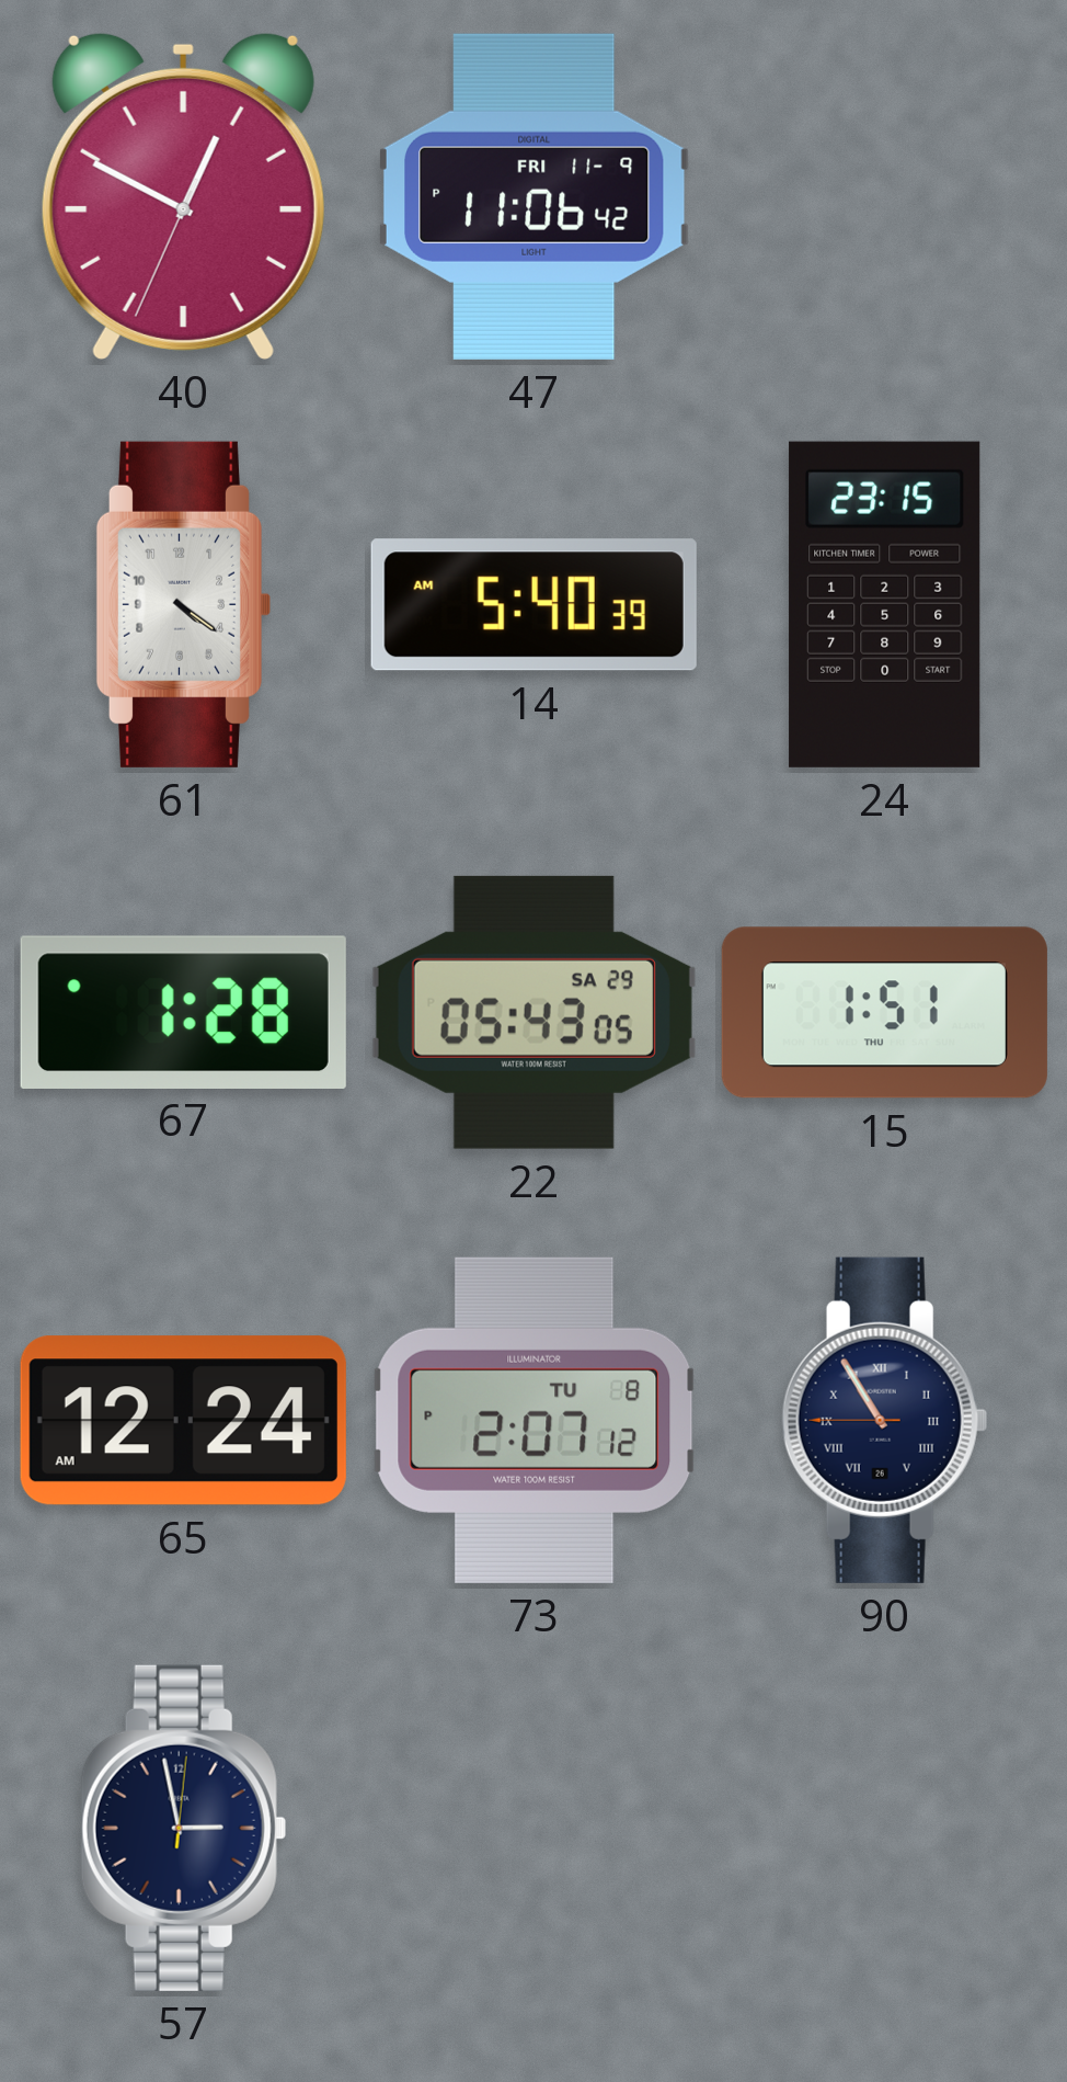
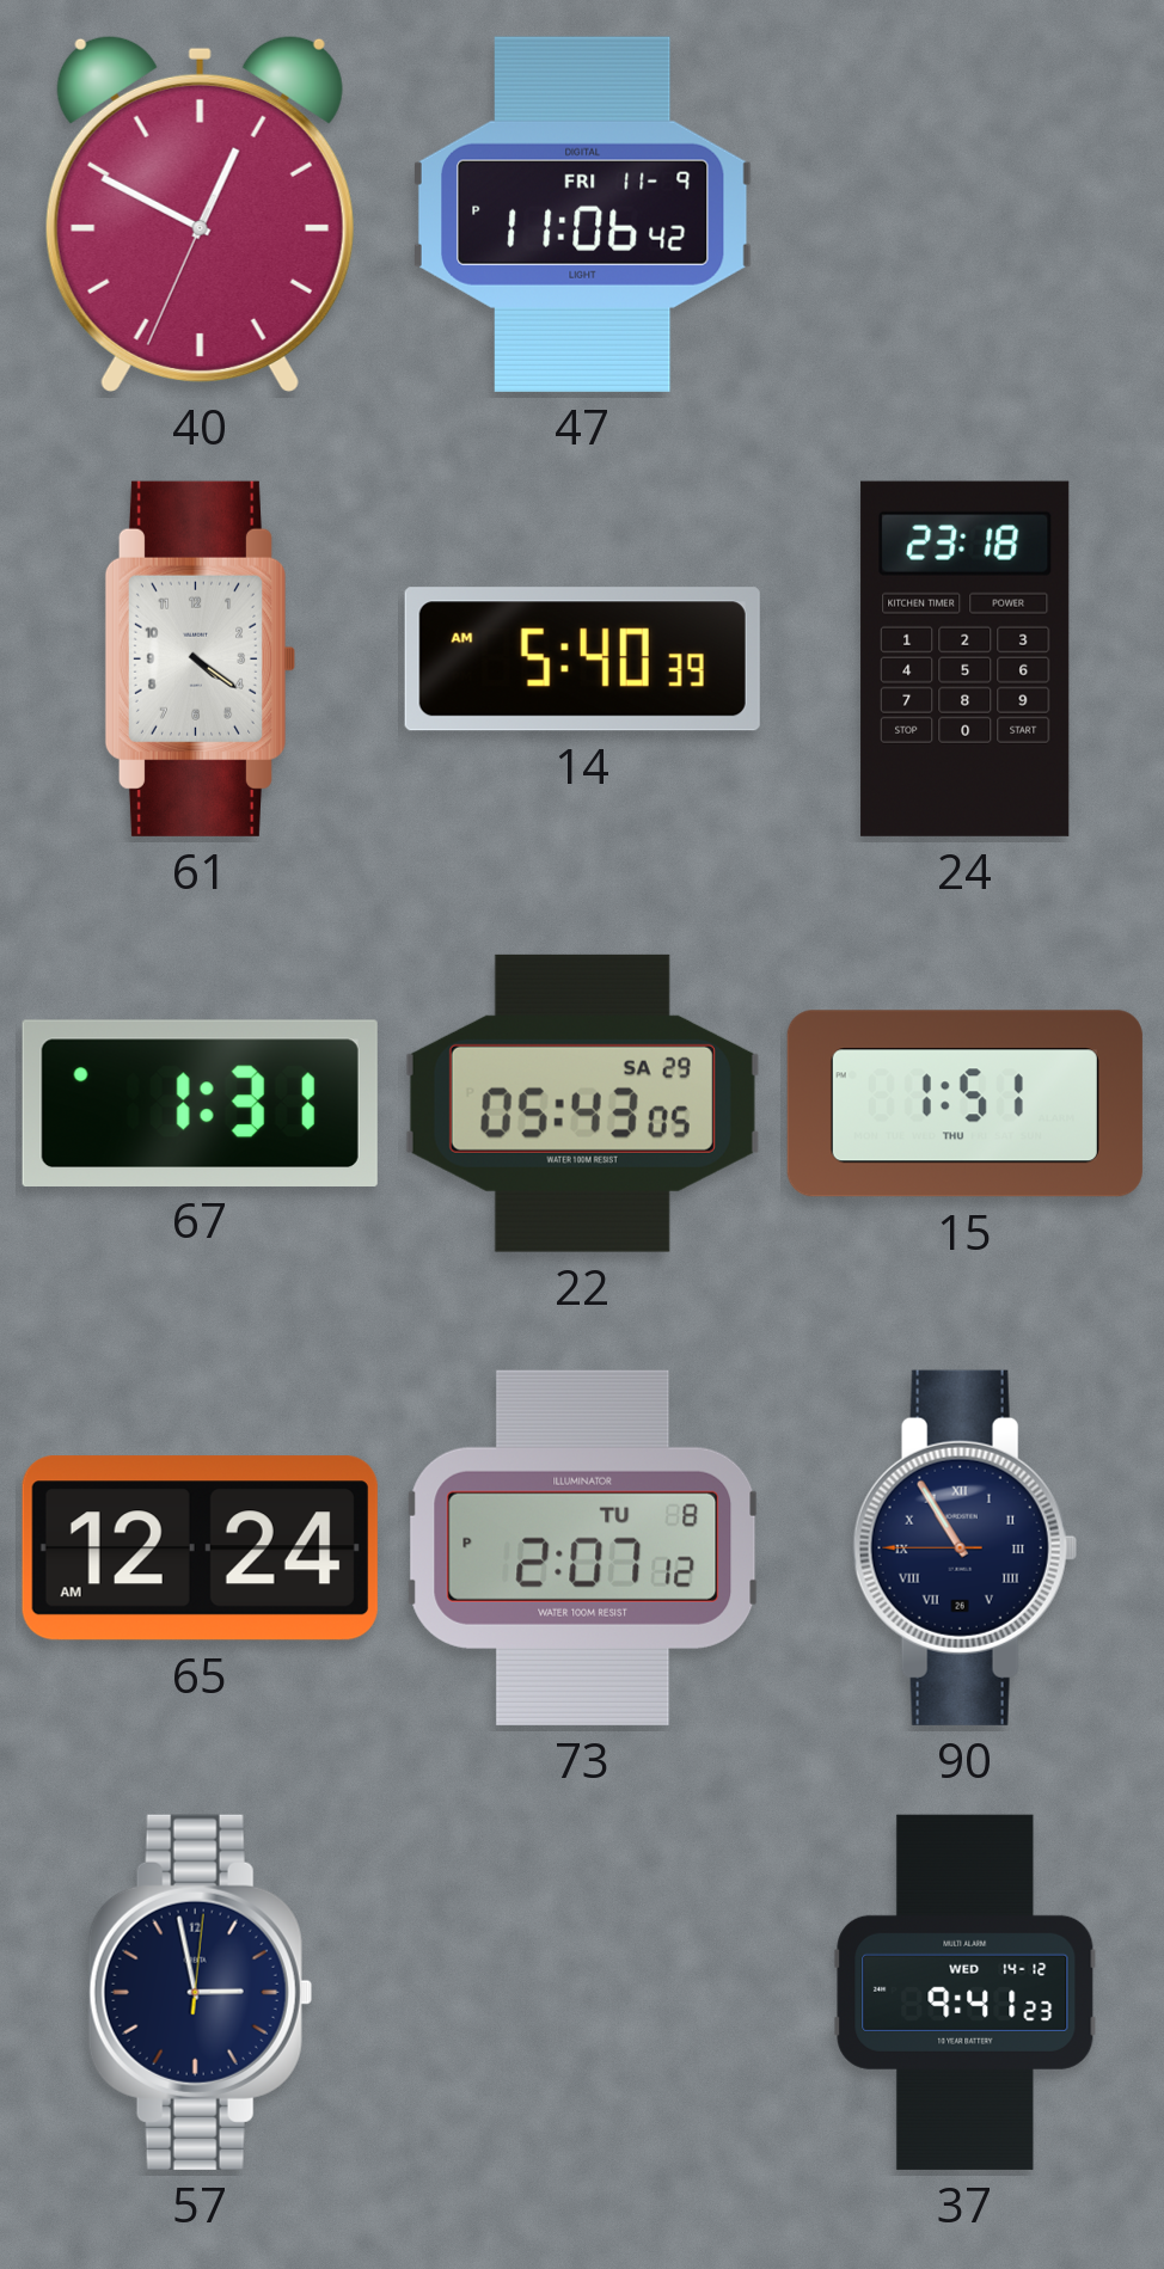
24: 23:15 -> 23:18
67: 1:28 -> 1:31
37: none -> 9:41
